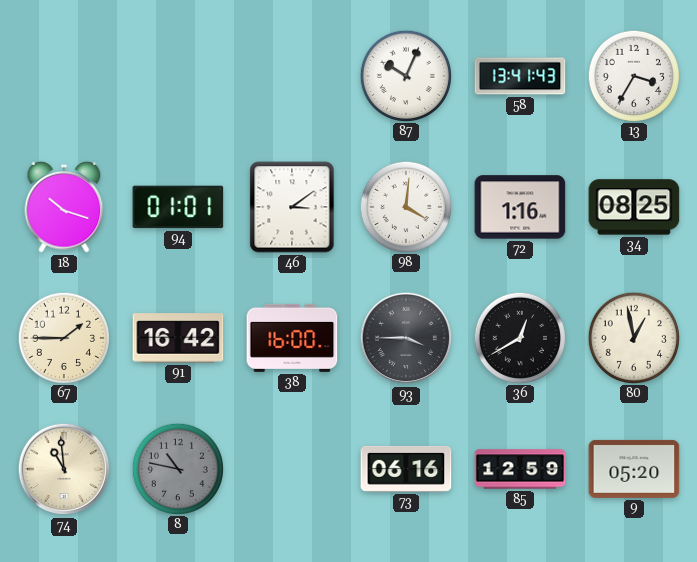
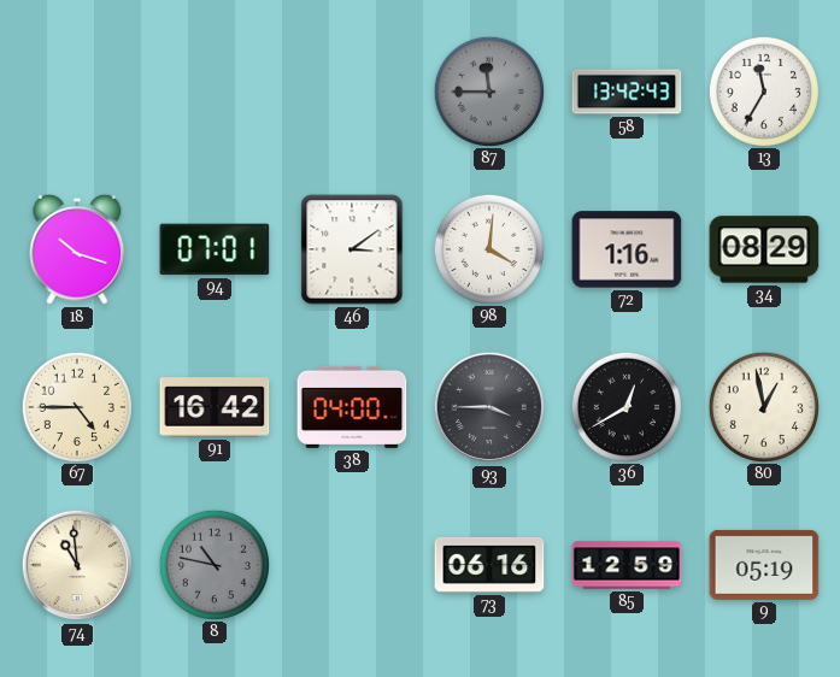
87: 10:04 -> 11:45
87 dial: white -> grey
58: 13:41 -> 13:42
13: 3:35 -> 11:35
94: 01:01 -> 07:01
34: 08:25 -> 08:29
67: 1:45 -> 4:45
38: 16:00 -> 04:00
9: 05:20 -> 05:19
